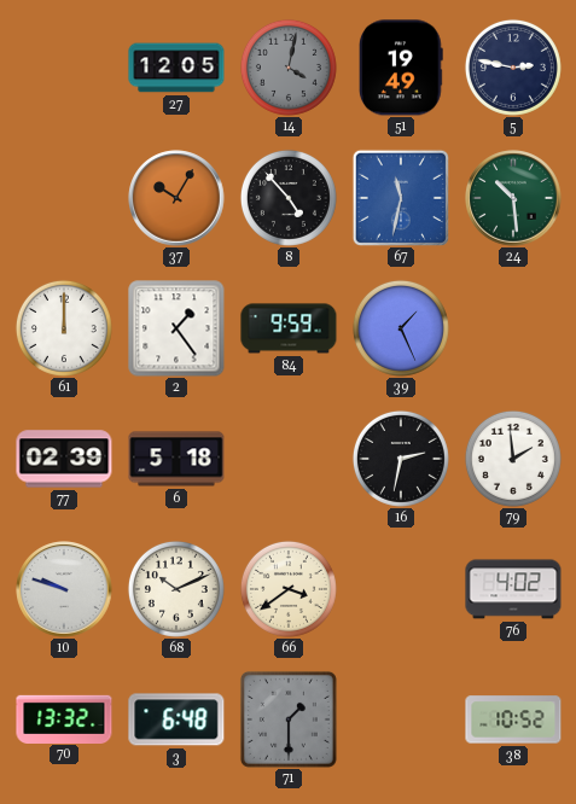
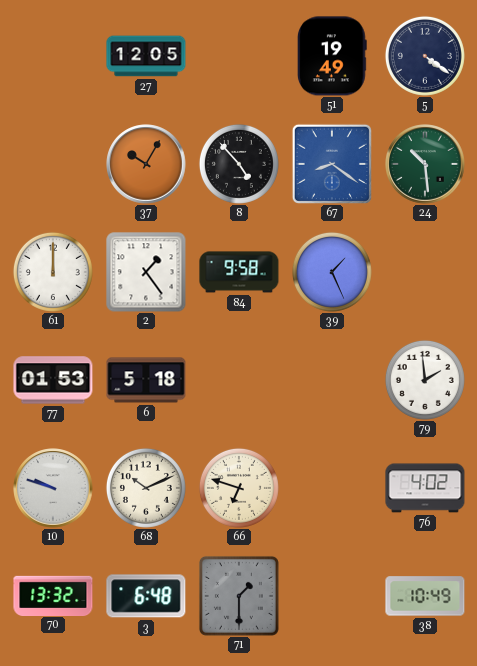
14: 4:02 -> none
5: 2:47 -> 4:21
67: 11:32 -> 8:21
84: 9:59 -> 9:58
77: 02:39 -> 01:53
16: 2:32 -> none
66: 3:39 -> 6:48
38: 10:52 -> 10:49
